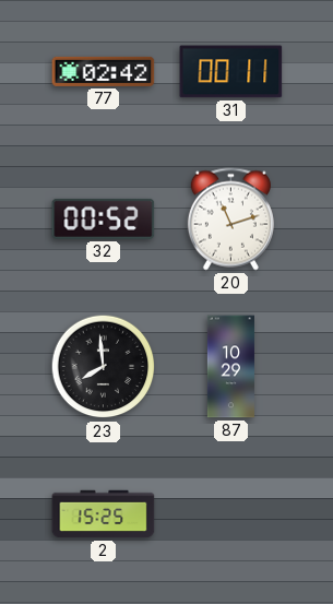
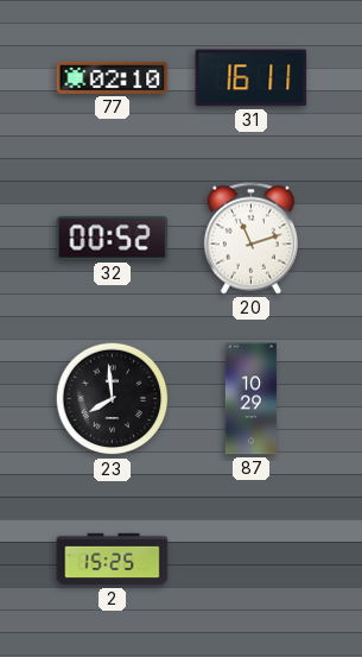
77: 02:42 -> 02:10
31: 00:11 -> 16:11
